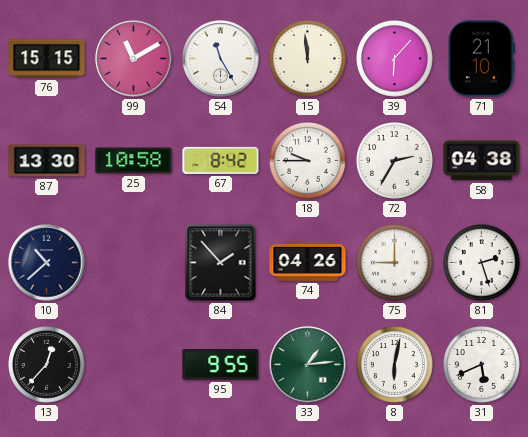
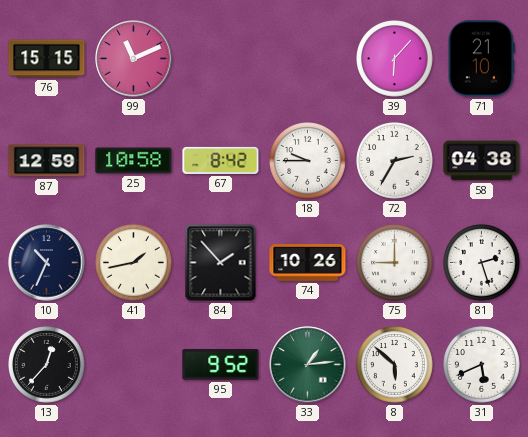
99: 11:10 -> 11:11
54: 11:25 -> none
15: 11:59 -> none
87: 13:30 -> 12:59
10: 10:38 -> 10:34
41: none -> 1:43
74: 04:26 -> 10:26
95: 9:55 -> 9:52
8: 6:02 -> 5:52
